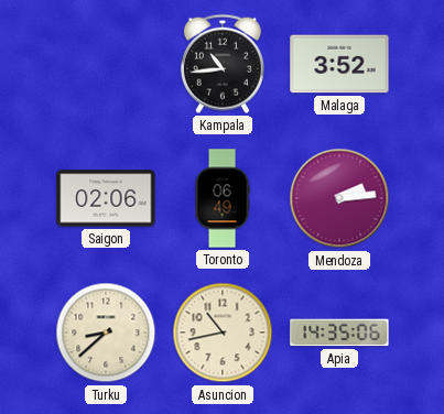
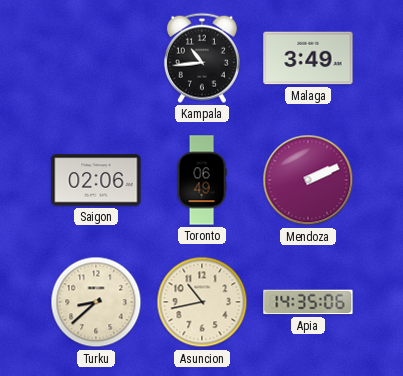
Malaga: 3:52 -> 3:49
Mendoza: 2:14 -> 2:11
